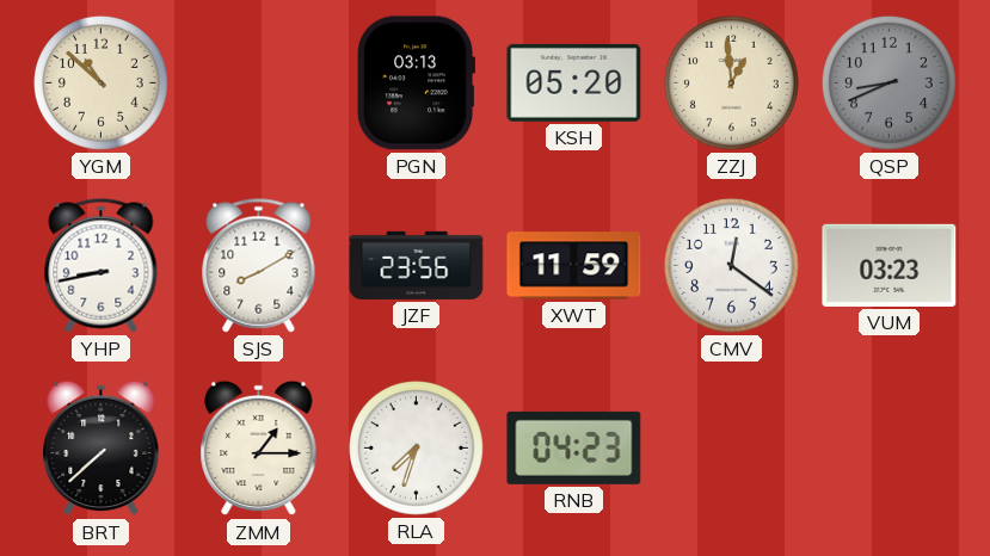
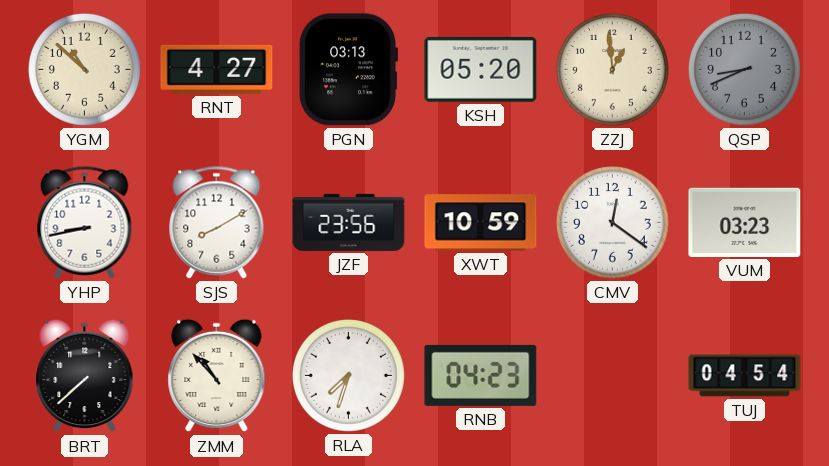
RNT: none -> 4:27
XWT: 11:59 -> 10:59
ZMM: 1:15 -> 10:53
TUJ: none -> 04:54
